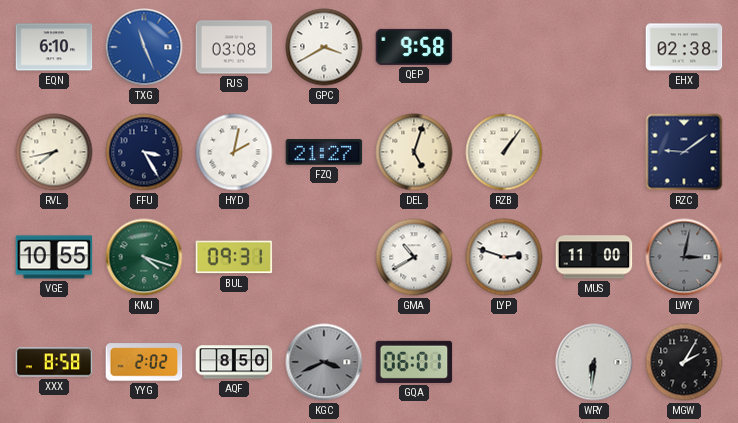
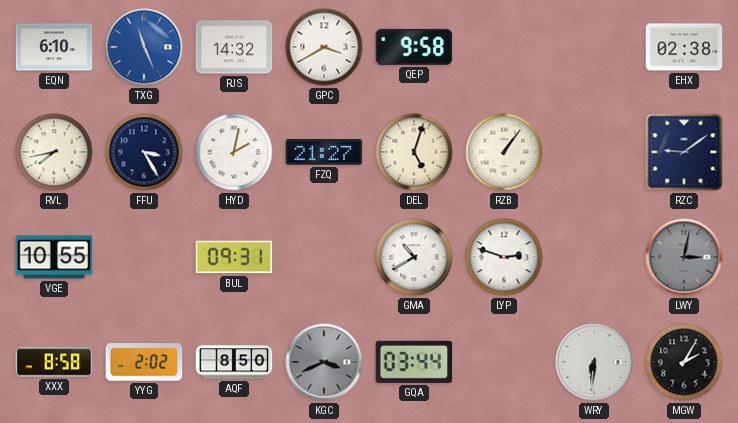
RJS: 03:08 -> 14:32
KMJ: 4:18 -> none
MUS: 11:00 -> none
GQA: 06:01 -> 03:44
